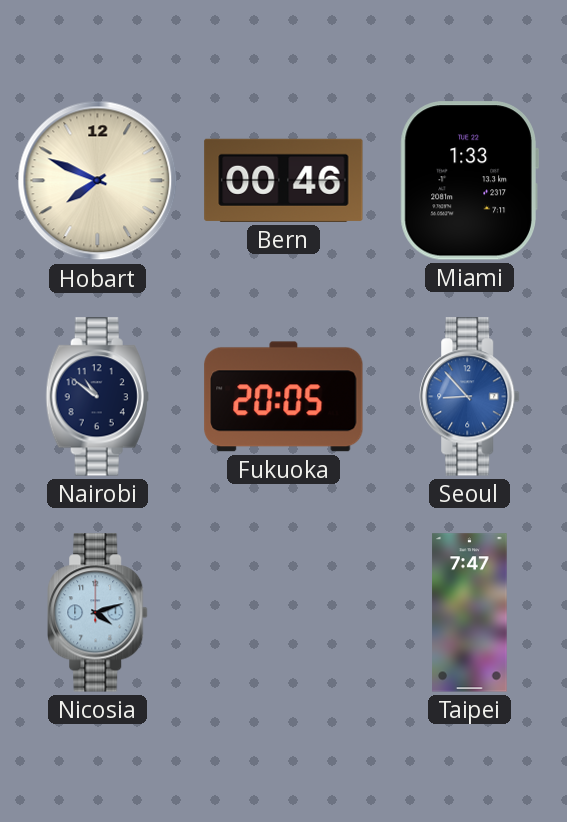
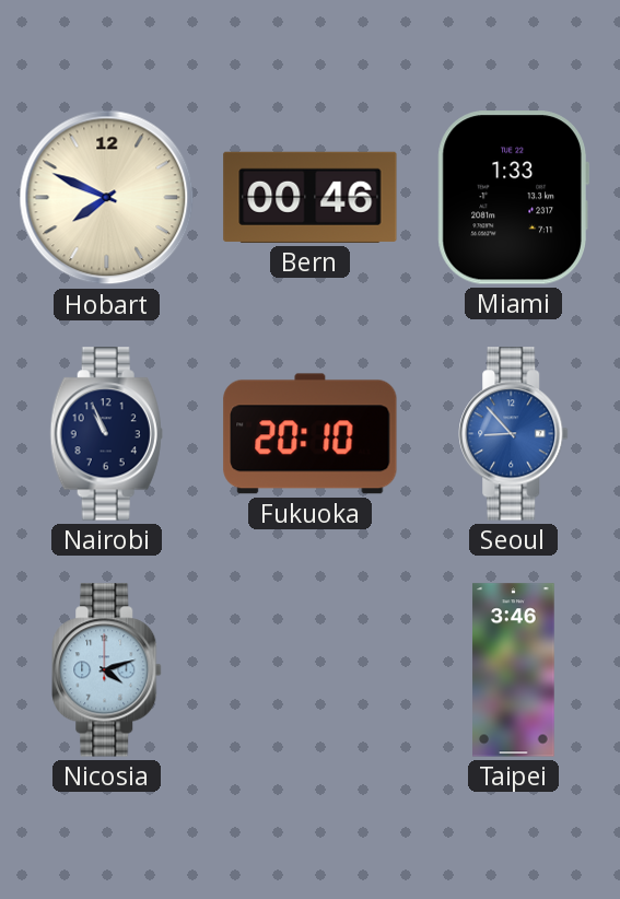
Nairobi: 10:51 -> 10:56
Fukuoka: 20:05 -> 20:10
Taipei: 7:47 -> 3:46
